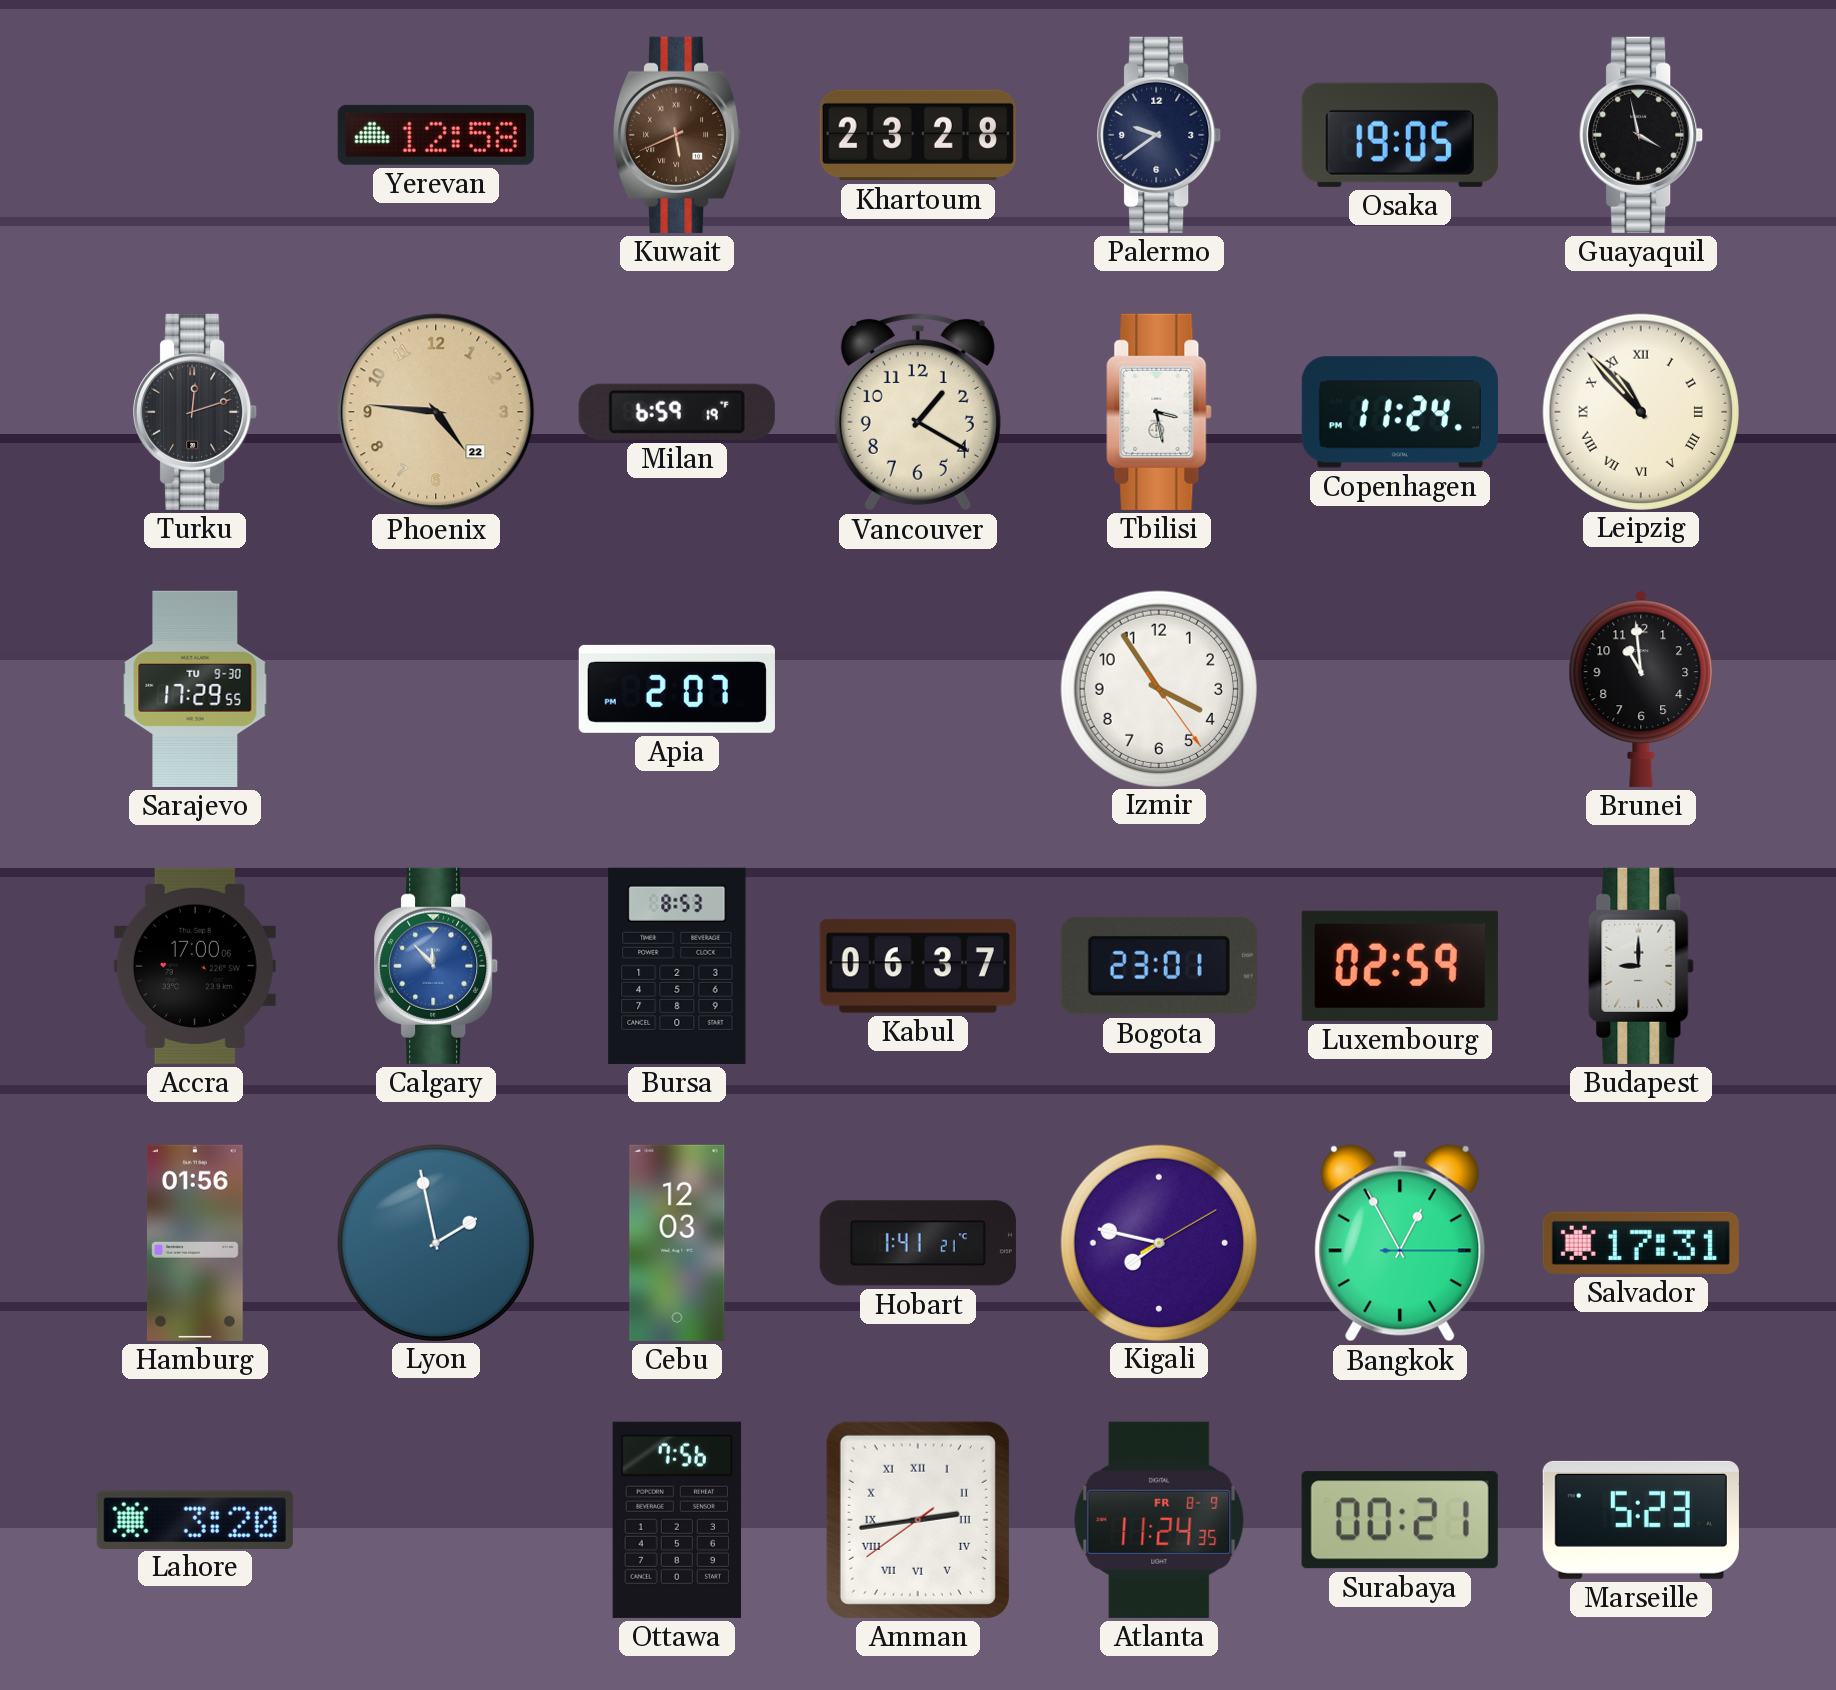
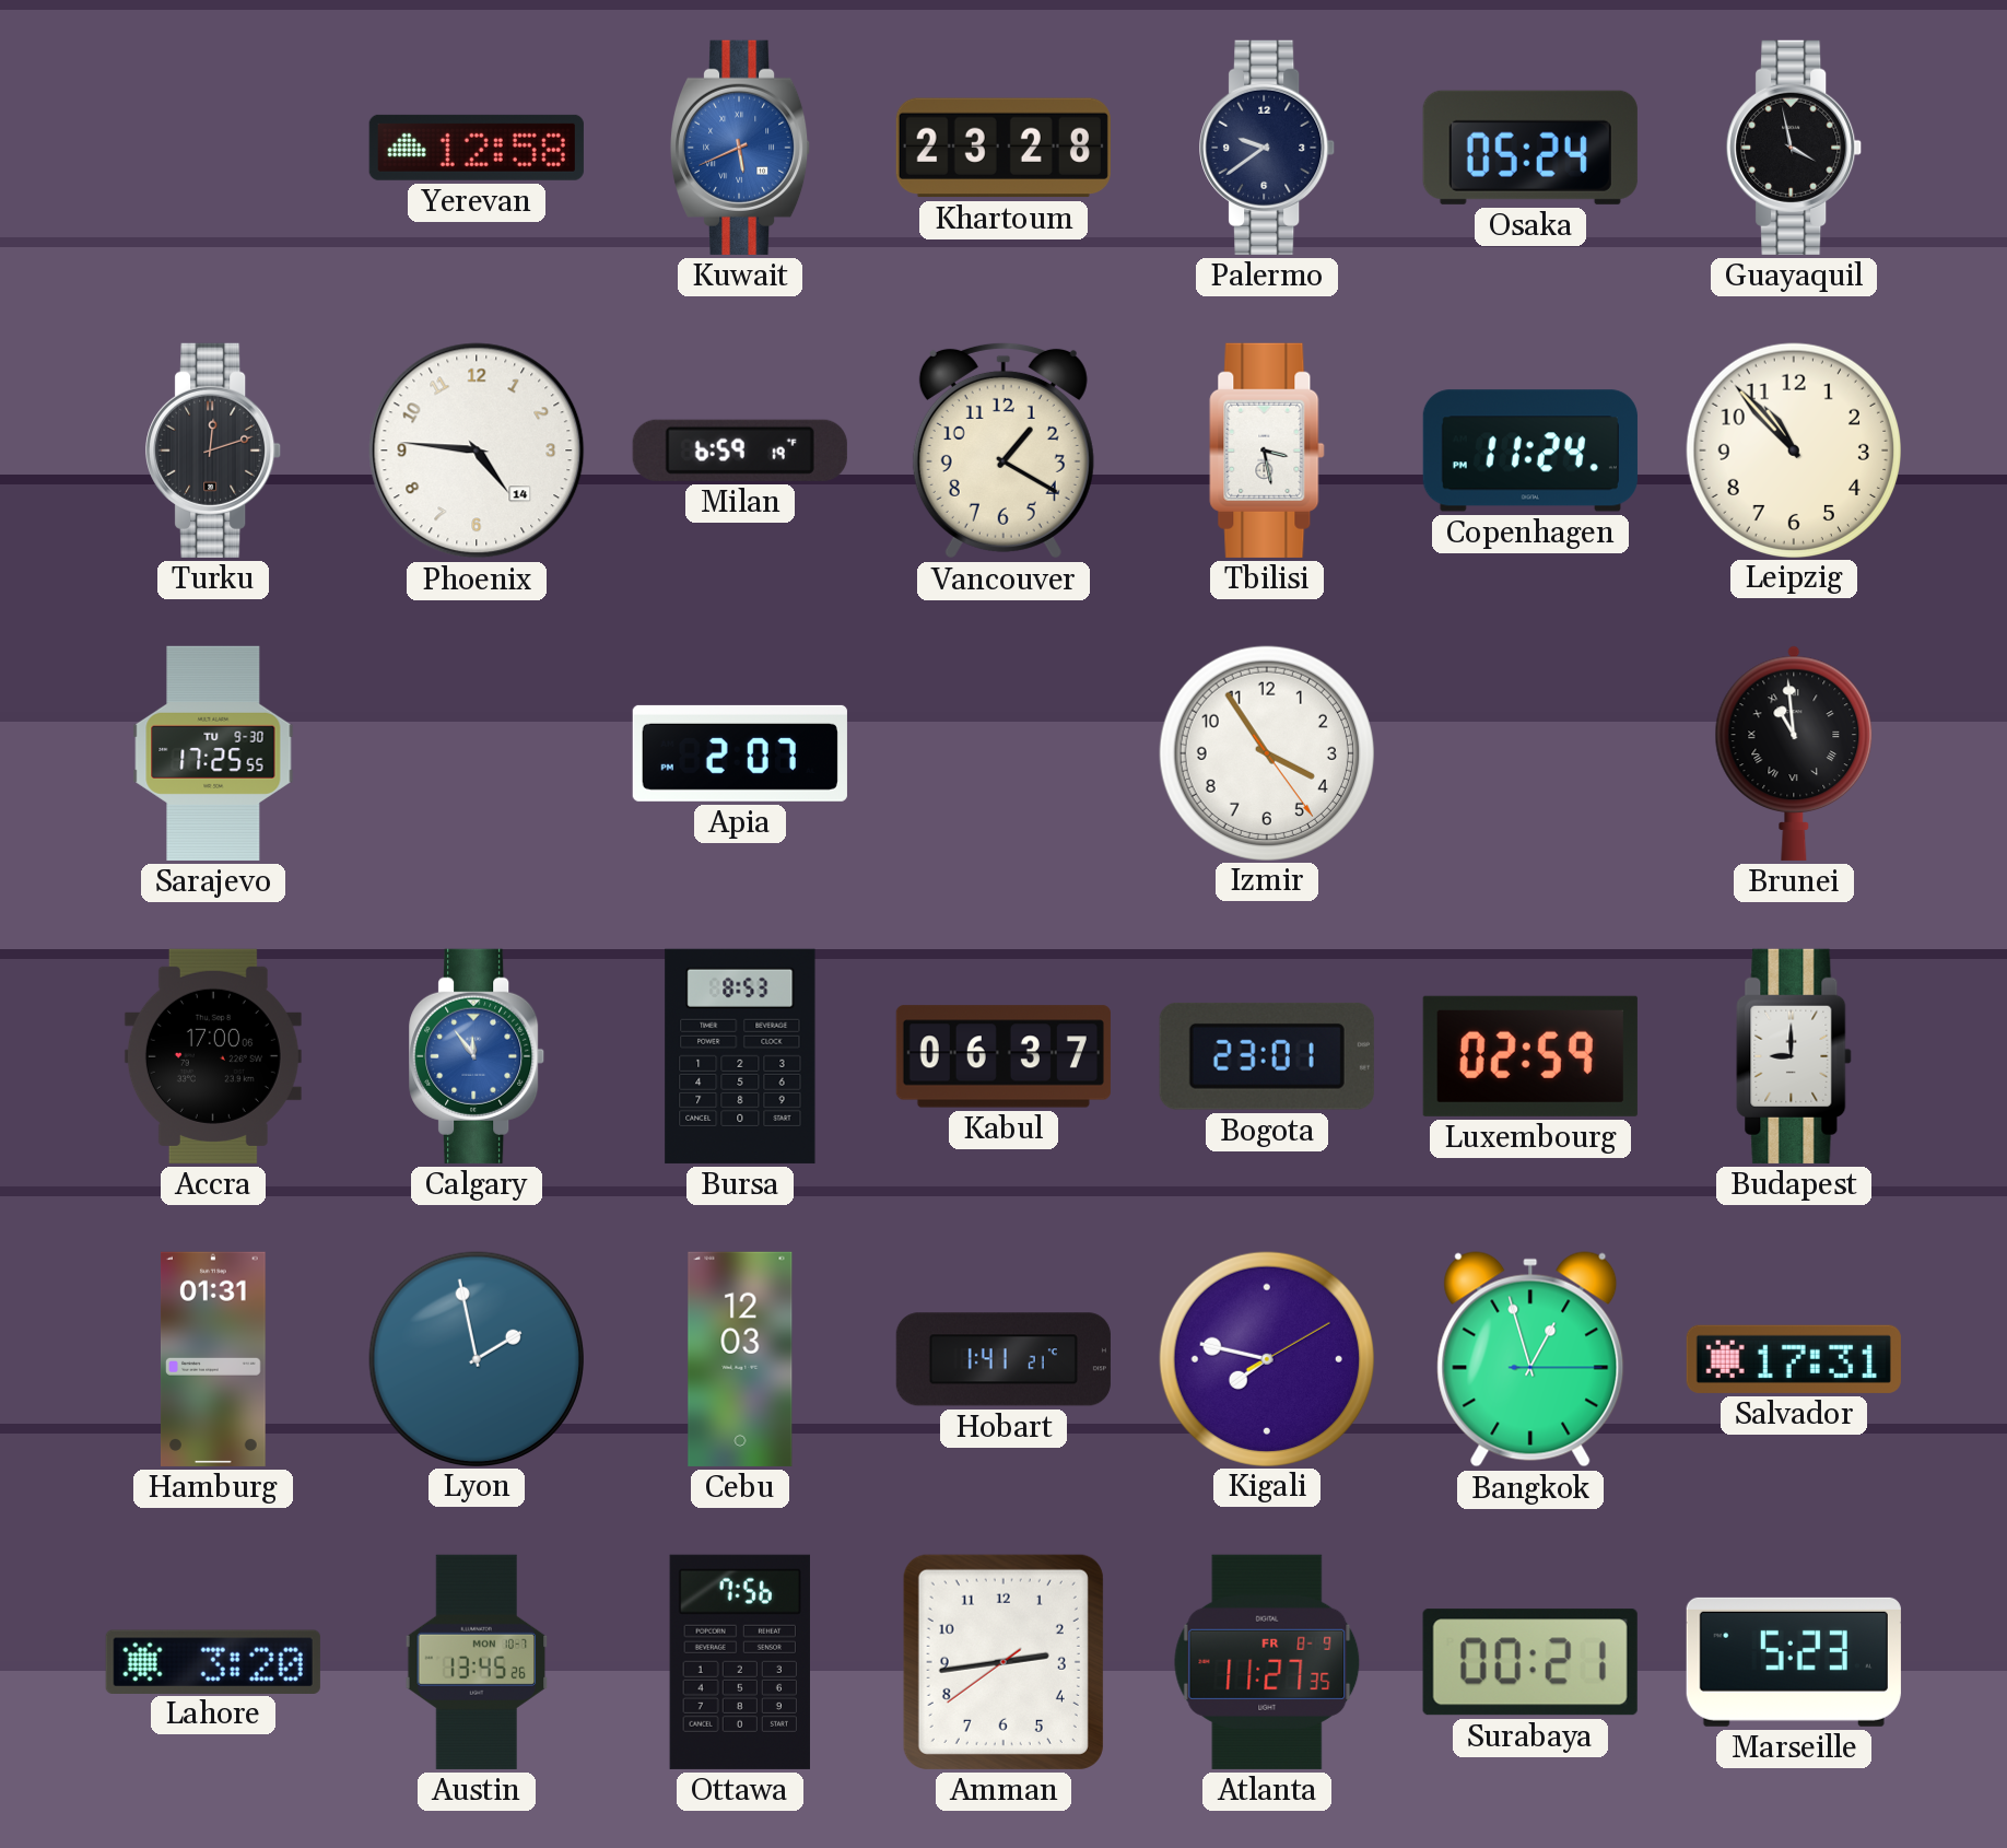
Kuwait dial: brown -> blue
Osaka: 19:05 -> 05:24
Phoenix date: 22 -> 14
Phoenix dial: champagne -> white
Leipzig numerals: Roman -> Arabic
Sarajevo: 17:29 -> 17:25
Brunei numerals: Arabic -> Roman
Calgary: 11:53 -> 11:54
Hamburg: 01:56 -> 01:31
Bangkok: 12:55 -> 12:57
Austin: none -> 13:45
Amman numerals: Roman -> Arabic
Atlanta: 11:24 -> 11:27
